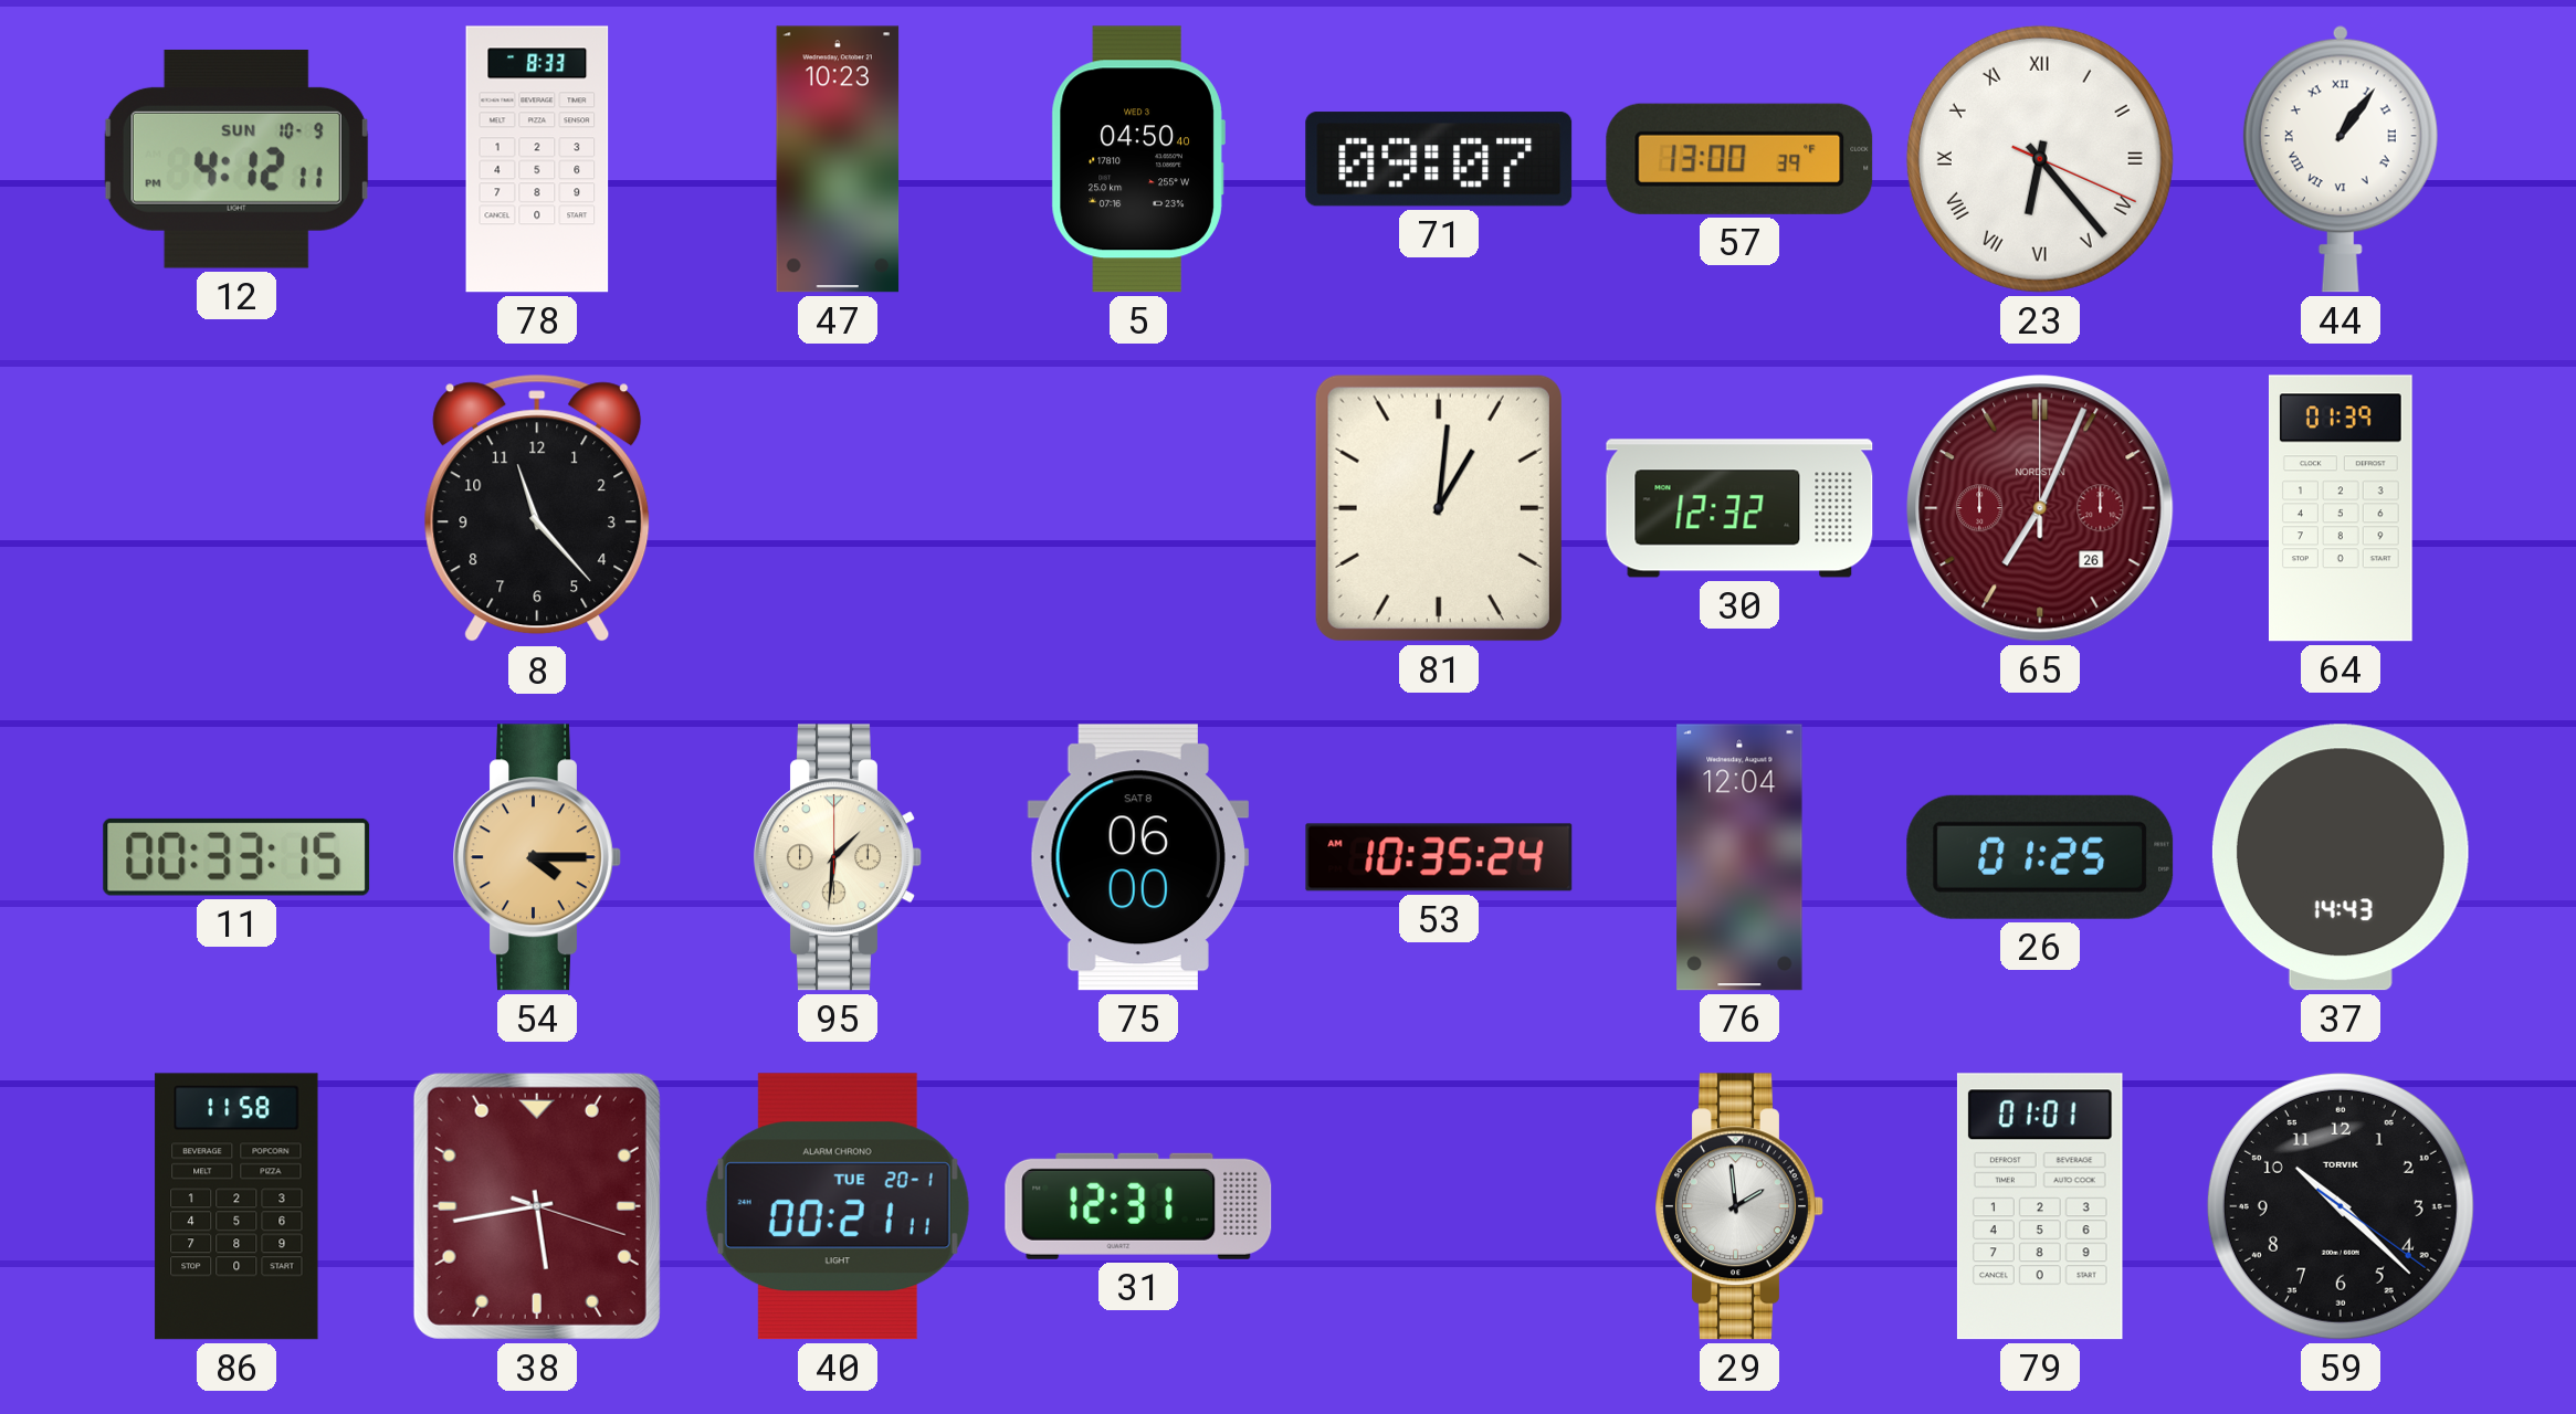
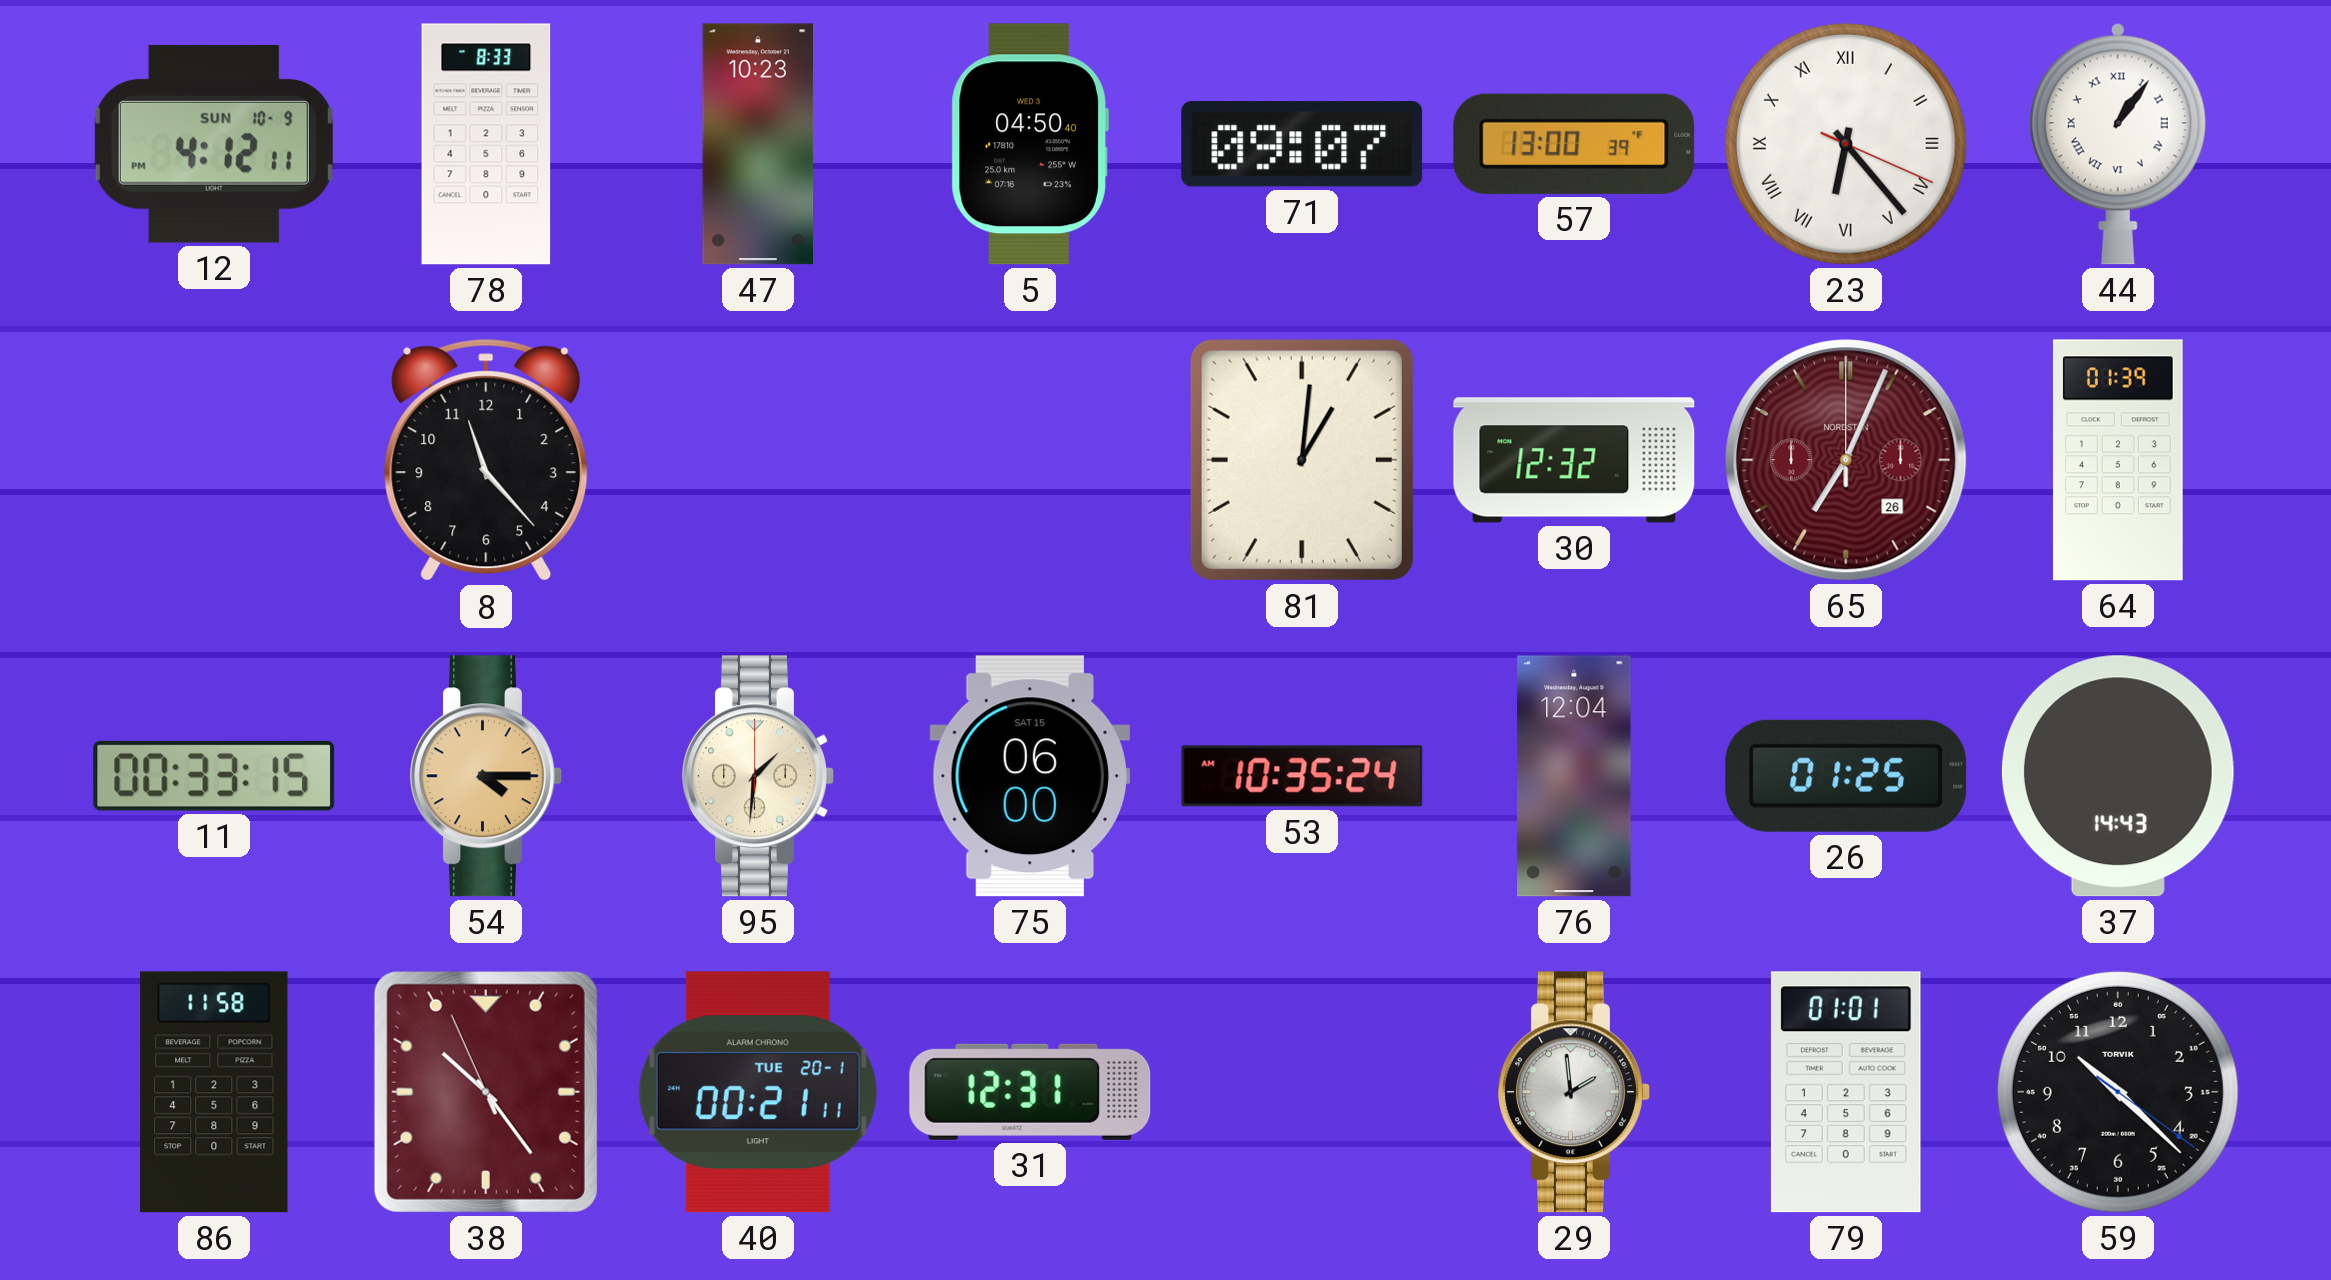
75 date: SAT 8 -> SAT 15
38: 5:43 -> 10:23
